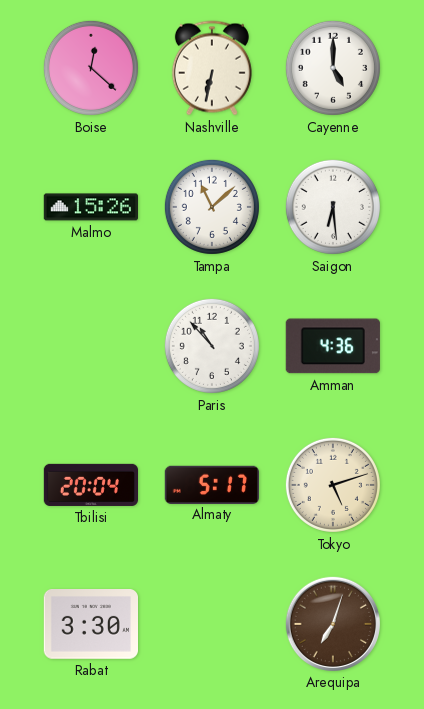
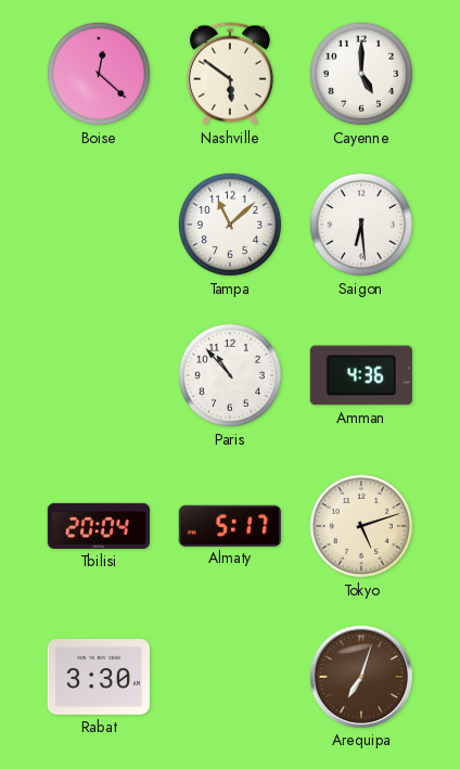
Nashville: 6:32 -> 5:51
Malmo: 15:26 -> none
